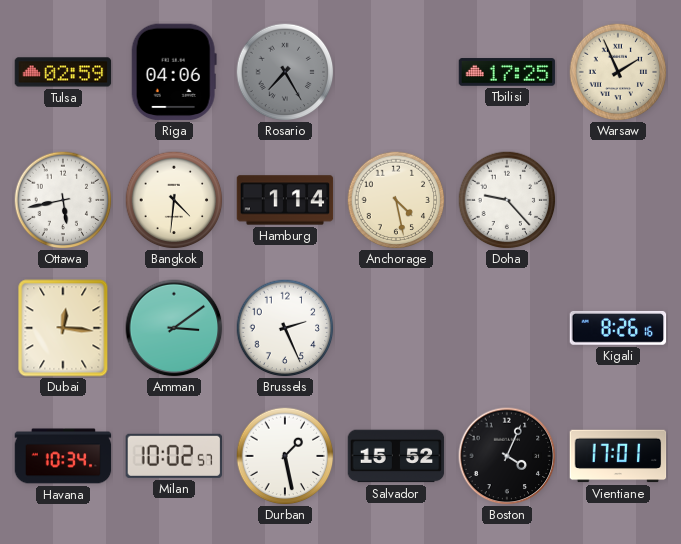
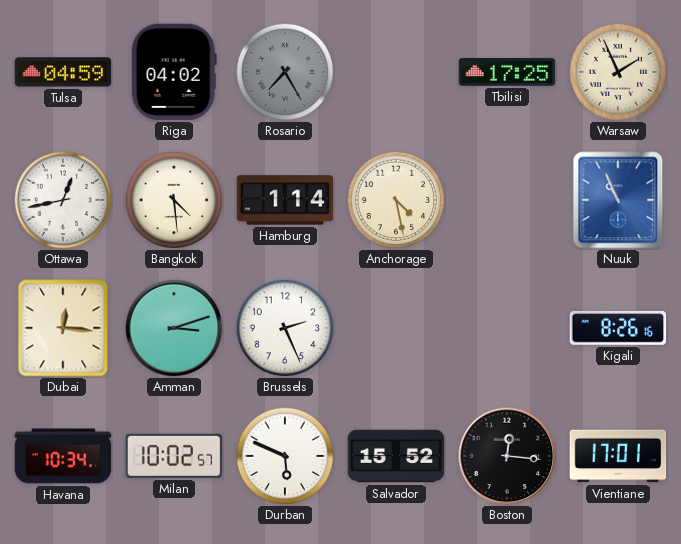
Tulsa: 02:59 -> 04:59
Riga: 04:06 -> 04:02
Ottawa: 5:43 -> 12:43
Bangkok: 4:31 -> 4:29
Doha: 9:23 -> none
Nuuk: none -> 10:56
Amman: 3:09 -> 3:12
Durban: 1:28 -> 5:49
Boston: 4:04 -> 12:16
